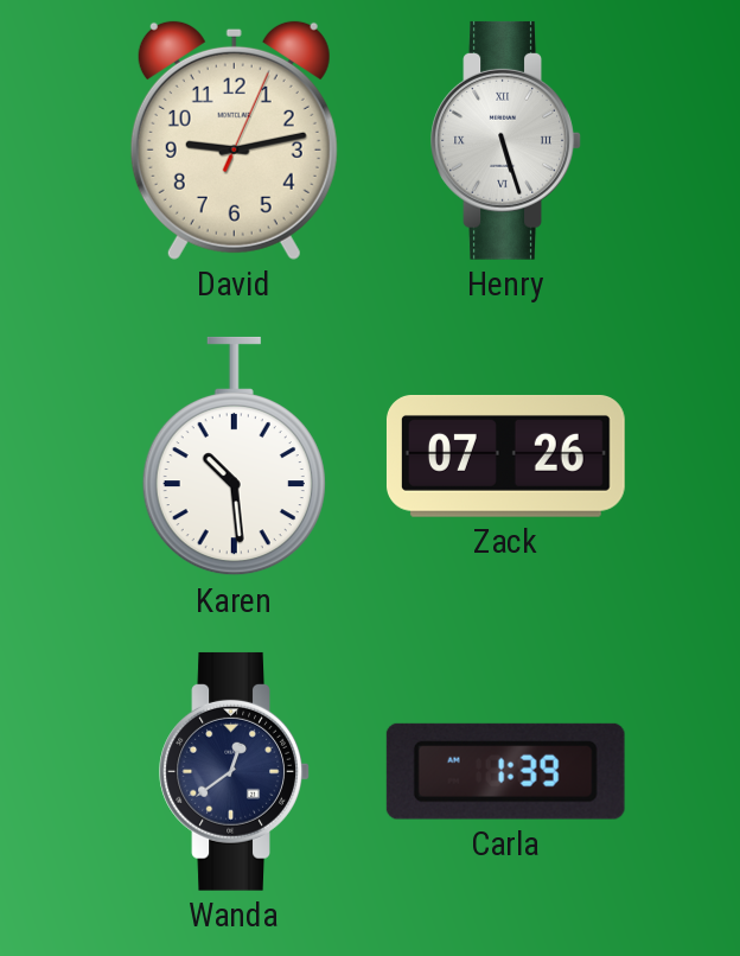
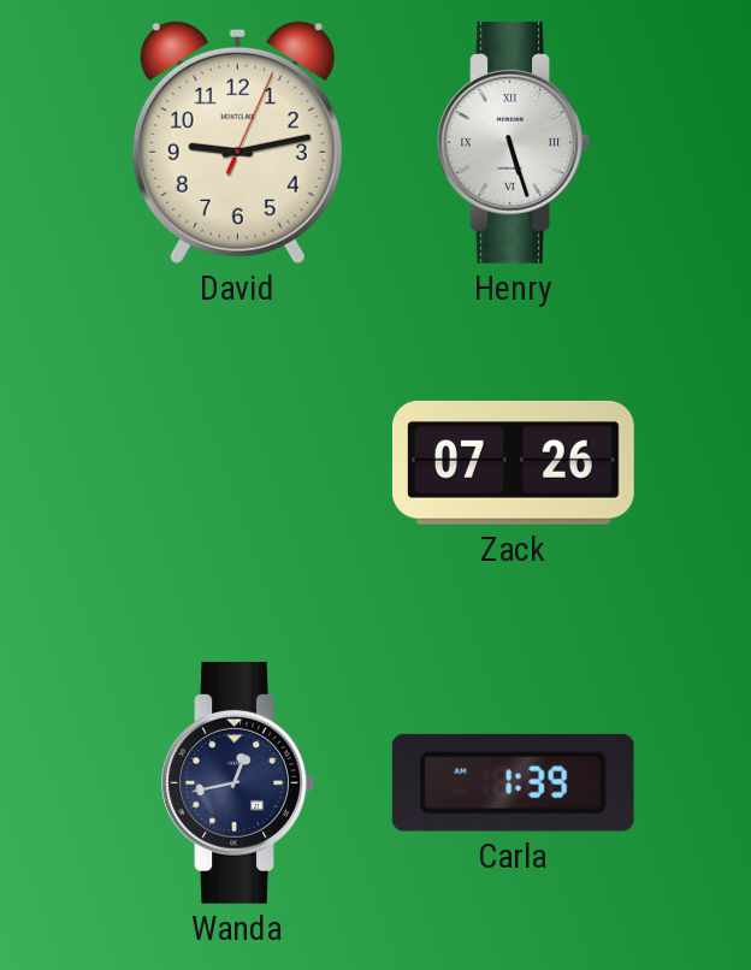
Karen: 10:29 -> none
Wanda: 12:39 -> 12:43
